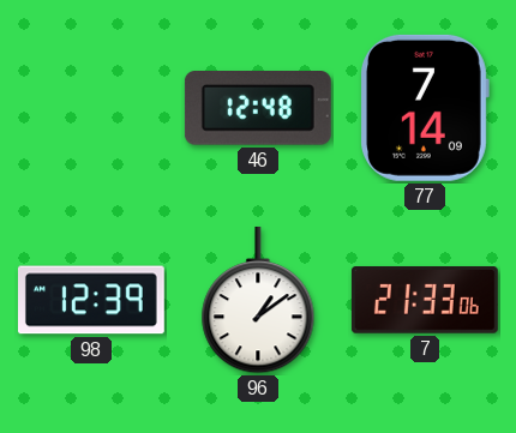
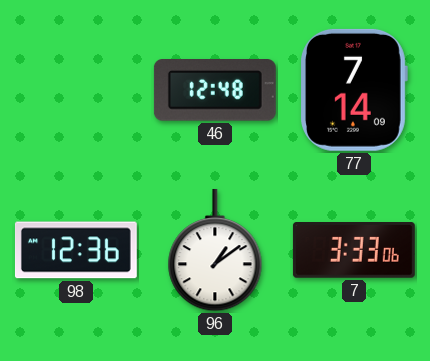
98: 12:39 -> 12:36
7: 21:33 -> 3:33
